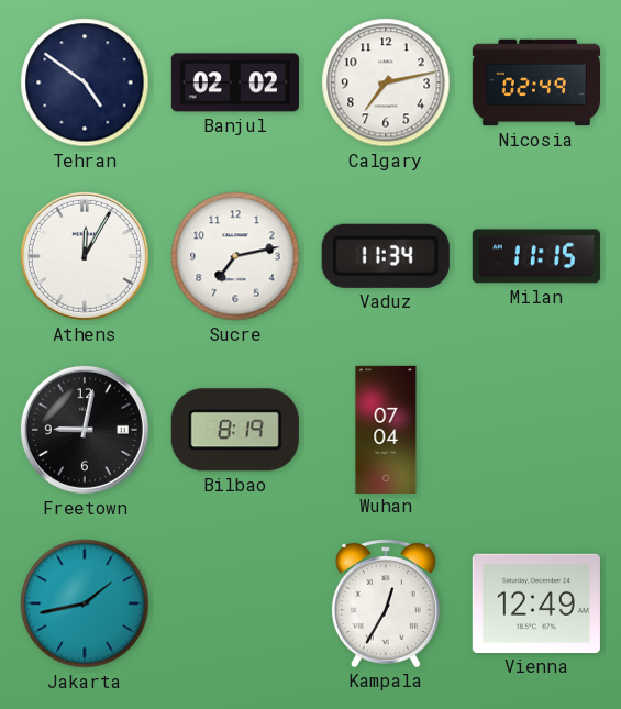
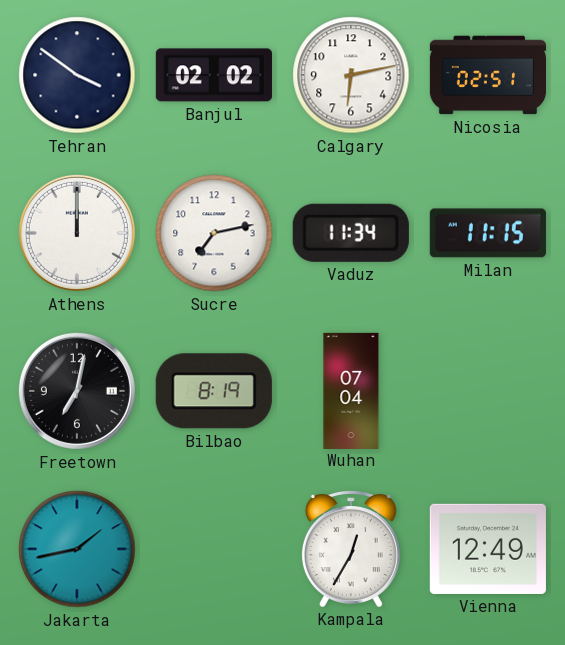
Tehran: 4:51 -> 3:51
Calgary: 7:13 -> 6:13
Nicosia: 02:49 -> 02:51
Athens: 12:05 -> 12:00
Freetown: 9:02 -> 7:02
